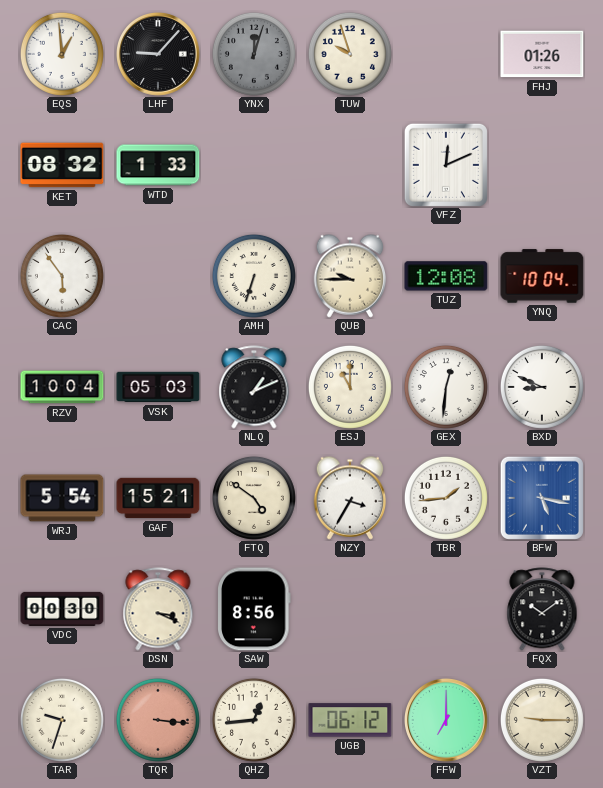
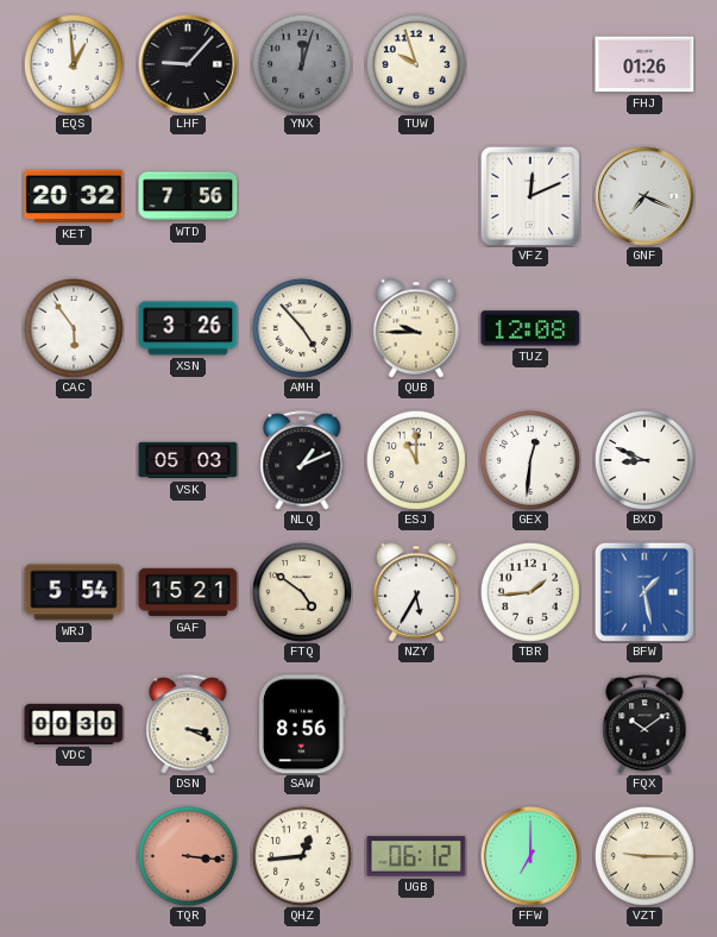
KET: 08:32 -> 20:32
WTD: 1:33 -> 7:56
GNF: none -> 7:19
XSN: none -> 3:26
AMH: 6:33 -> 4:53
YNQ: 10:04 -> none
RZV: 10:04 -> none
NZY: 3:35 -> 5:35
BFW: 5:17 -> 1:28
TAR: 9:33 -> none
